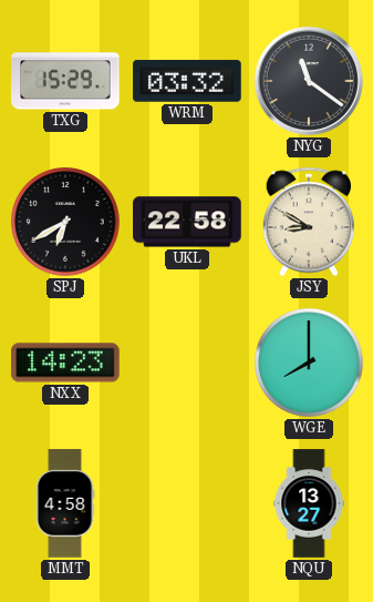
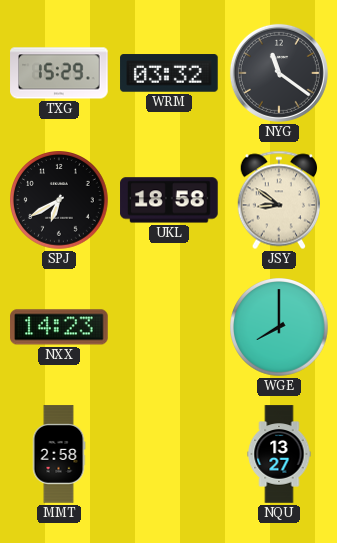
UKL: 22:58 -> 18:58
JSY: 8:50 -> 8:51
MMT: 4:58 -> 2:58
